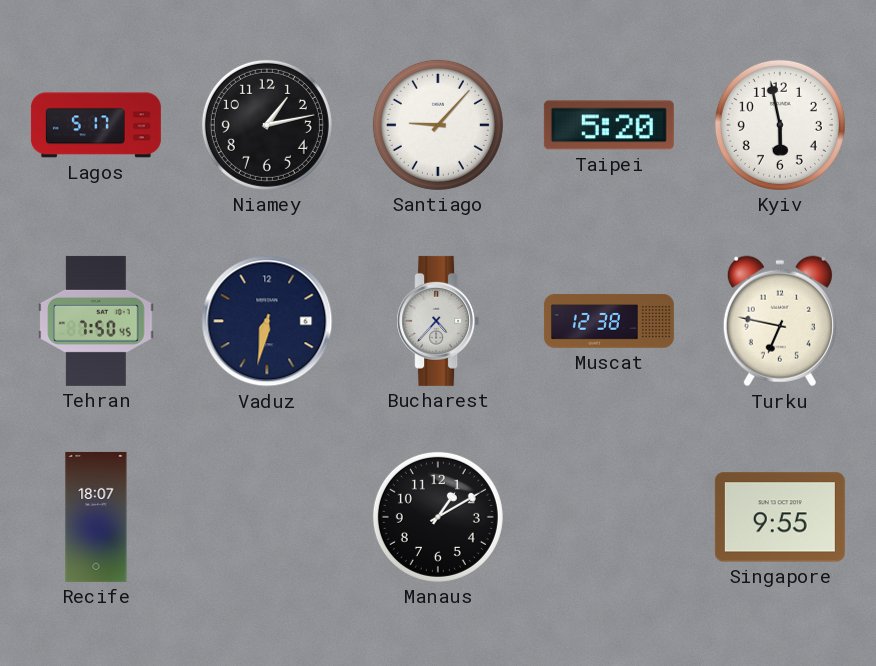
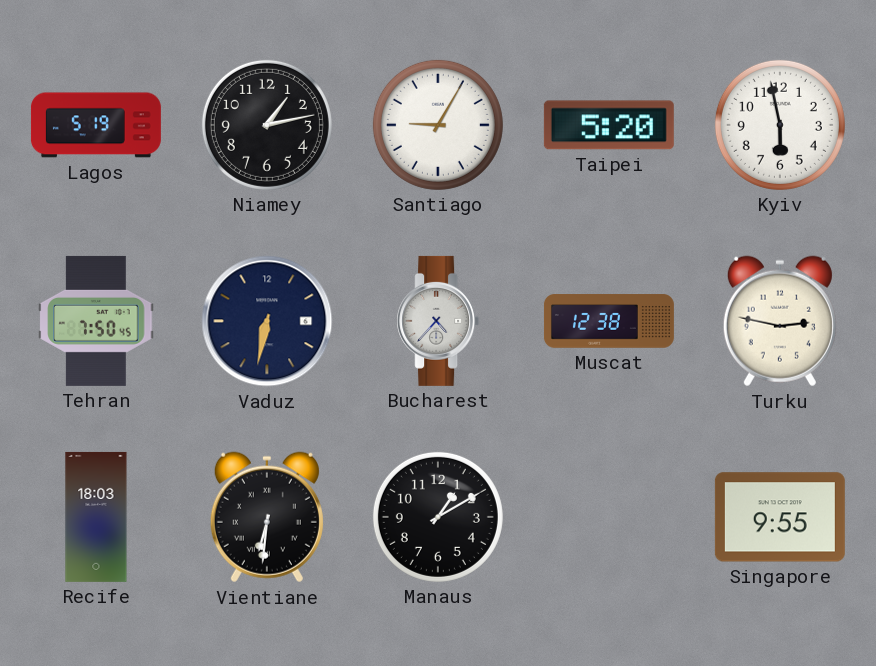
Lagos: 5:17 -> 5:19
Santiago: 9:07 -> 9:05
Turku: 6:47 -> 2:47
Recife: 18:07 -> 18:03
Vientiane: none -> 6:31
